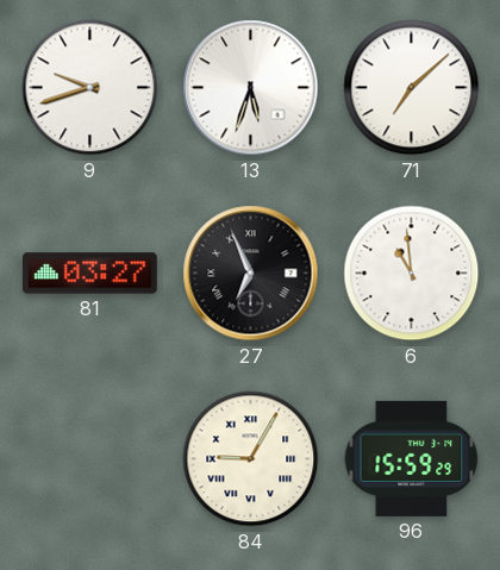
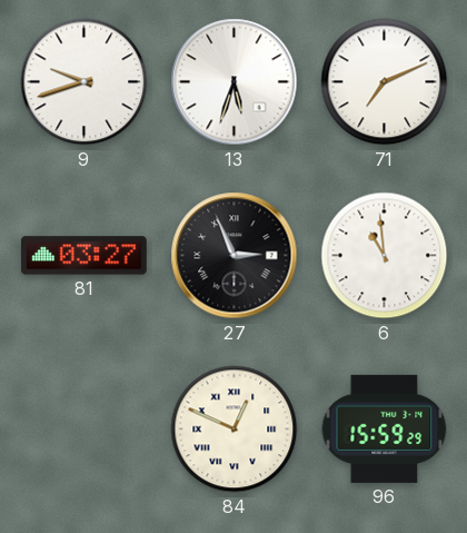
71: 7:08 -> 7:11
27: 6:56 -> 2:56
84: 9:05 -> 12:49
